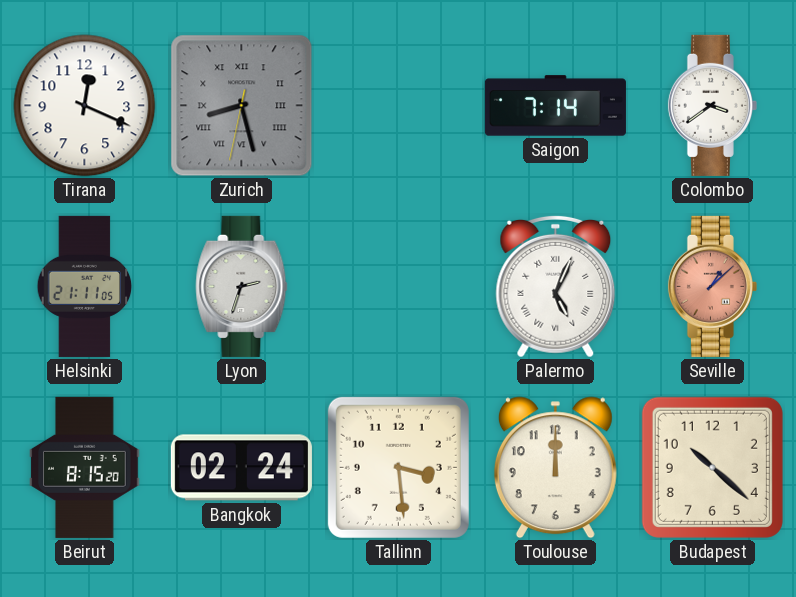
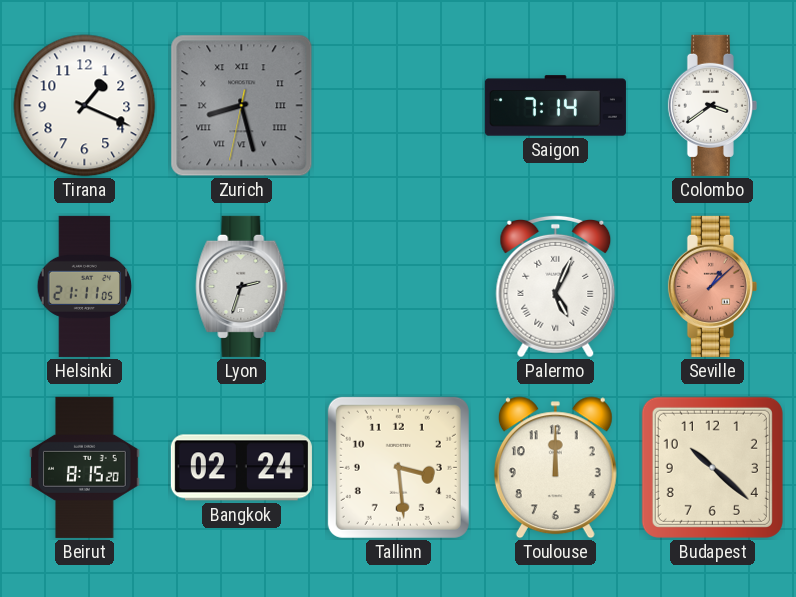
Tirana: 12:19 -> 1:19
